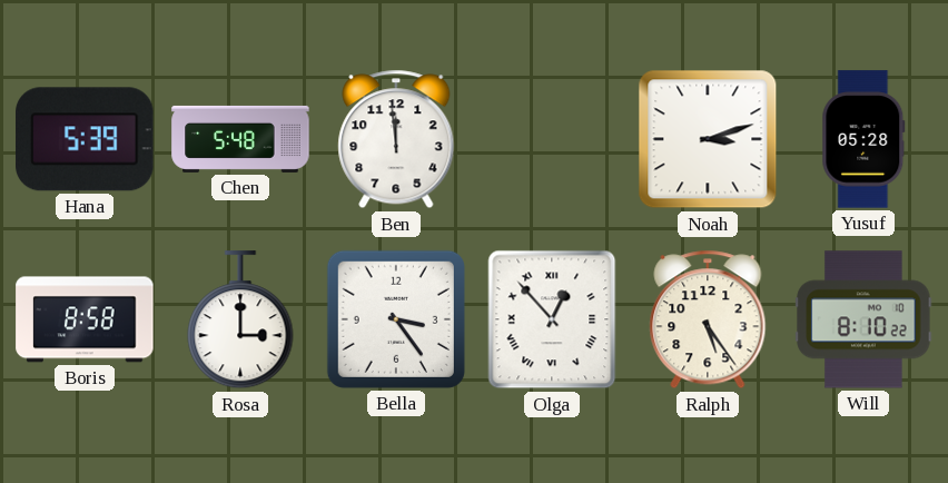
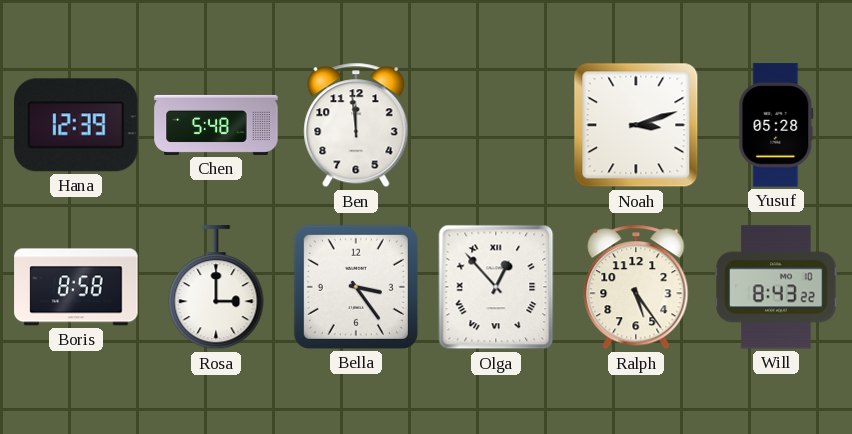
Hana: 5:39 -> 12:39
Will: 8:10 -> 8:43
